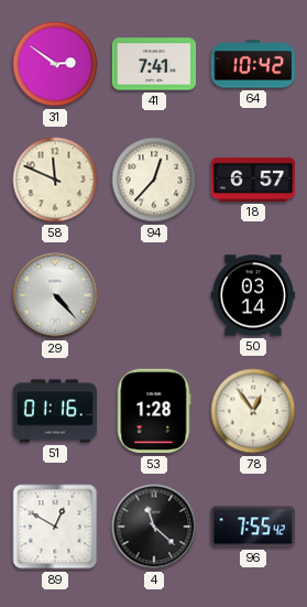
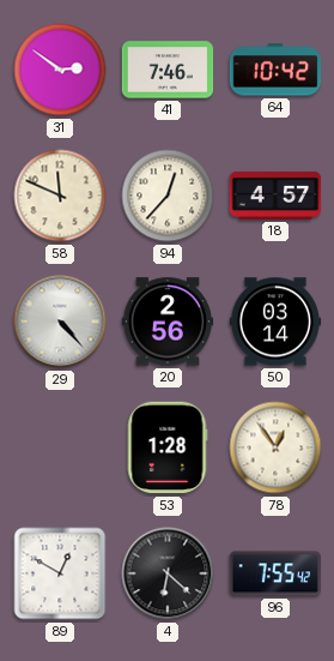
41: 7:41 -> 7:46
18: 6:57 -> 4:57
20: none -> 2:56
51: 01:16 -> none
4: 11:22 -> 6:22
